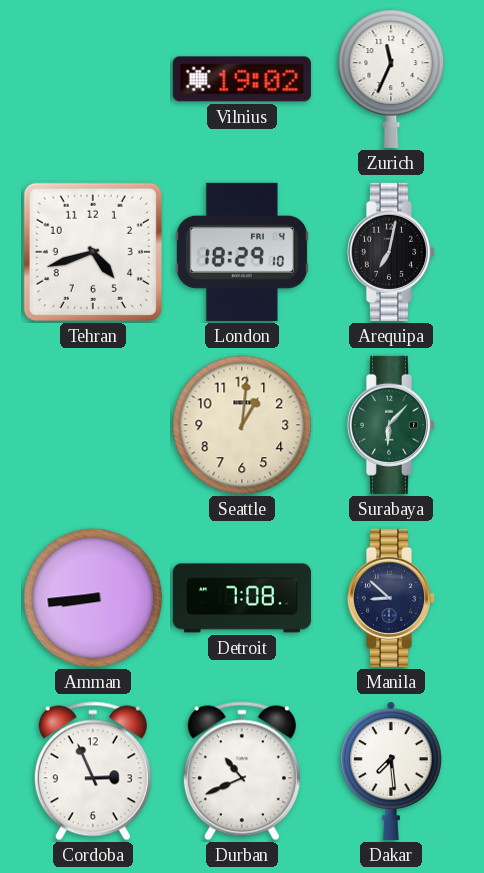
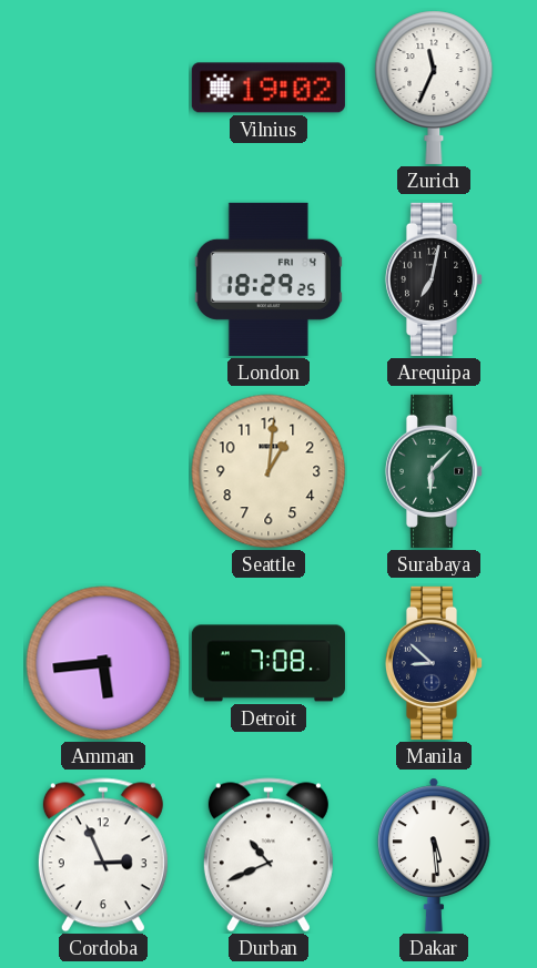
Tehran: 4:42 -> none
London: 18:29:10 -> 18:29:25
Amman: 8:44 -> 5:44
Dakar: 7:29 -> 5:29
